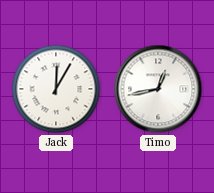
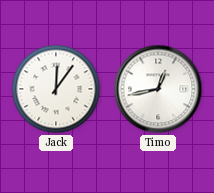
Jack: 12:05 -> 12:06
